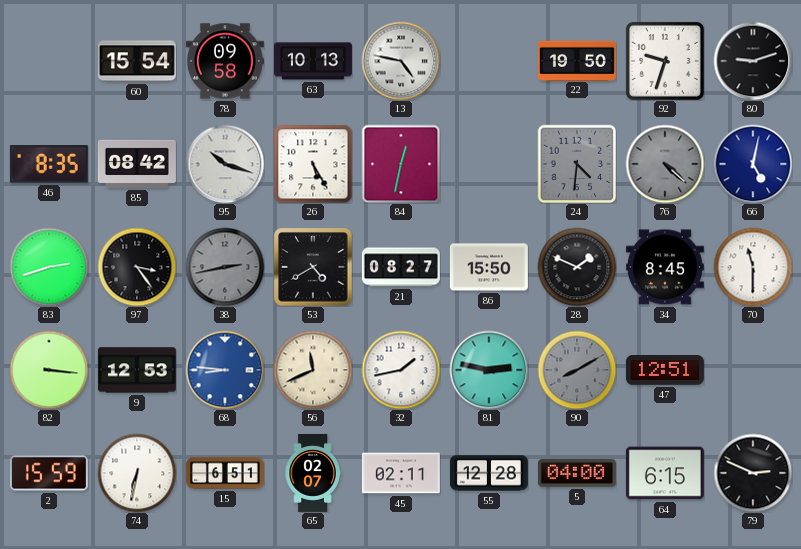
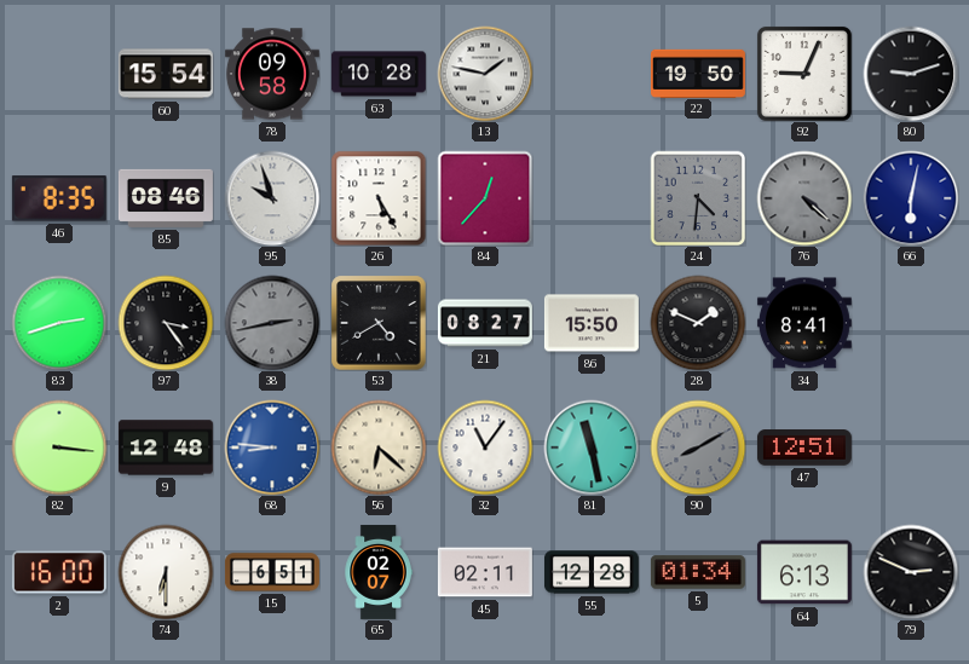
63: 10:13 -> 10:28
13: 4:47 -> 1:47
92: 9:33 -> 9:04
85: 08:42 -> 08:46
95: 10:18 -> 9:57
84: 12:32 -> 12:37
66: 5:02 -> 6:02
34: 8:45 -> 8:41
70: 11:30 -> none
9: 12:53 -> 12:48
56: 11:41 -> 6:22
32: 1:43 -> 11:06
81: 2:47 -> 11:28
2: 15:59 -> 16:00
74: 6:32 -> 6:30
5: 04:00 -> 01:34
64: 6:15 -> 6:13
